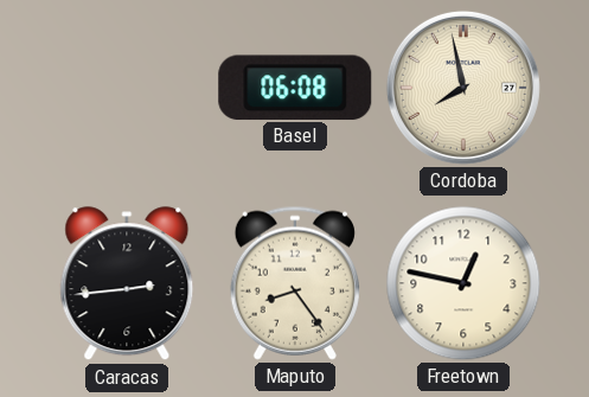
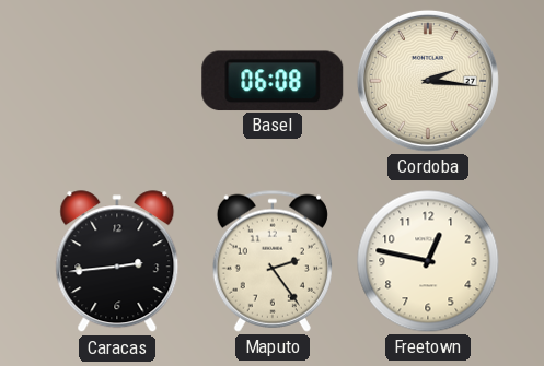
Cordoba: 7:58 -> 2:16
Maputo: 8:24 -> 2:24
